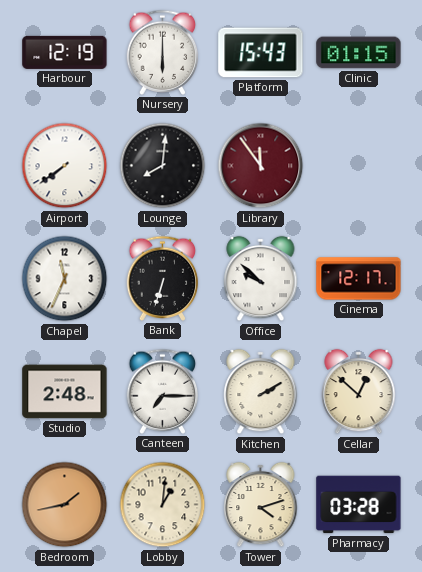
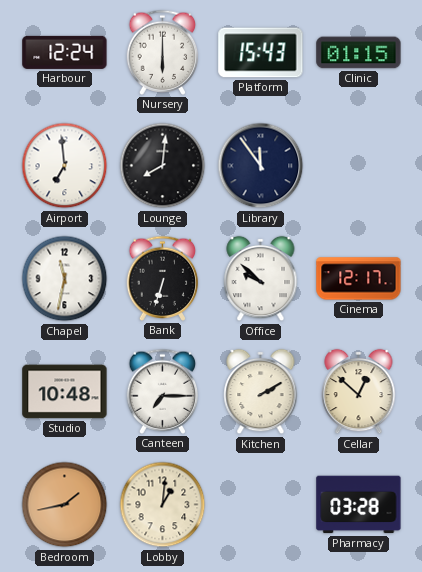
Harbour: 12:19 -> 12:24
Airport: 7:39 -> 6:59
Library dial: burgundy -> navy
Chapel: 11:34 -> 11:32
Studio: 2:48 -> 10:48
Tower: 4:12 -> none
